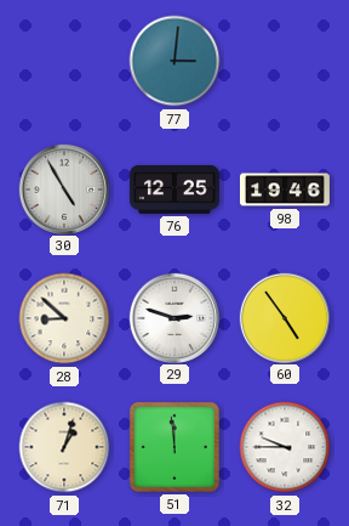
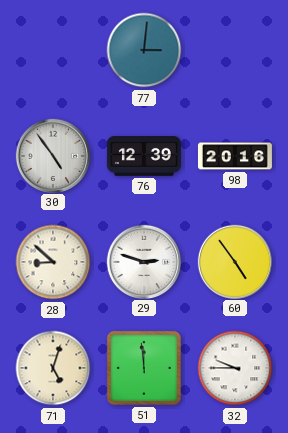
30: 4:55 -> 4:54
76: 12:25 -> 12:39
98: 19:46 -> 20:16
71: 1:03 -> 5:03
